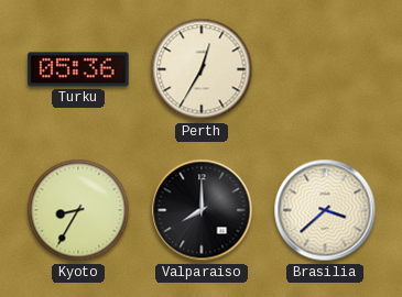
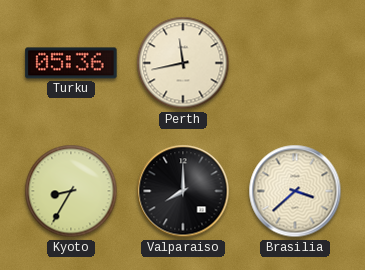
Perth: 12:35 -> 11:43
